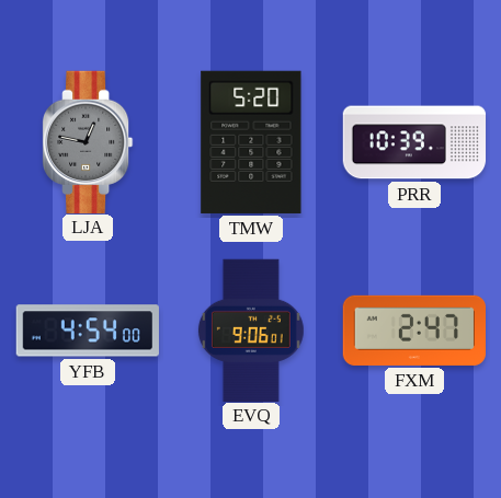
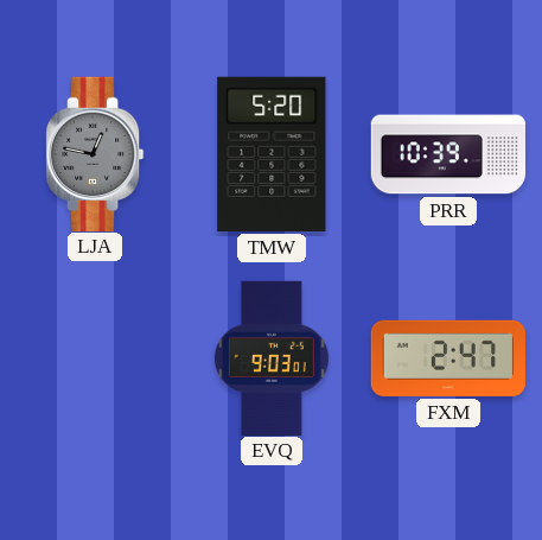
YFB: 4:54 -> none
EVQ: 9:06 -> 9:03
